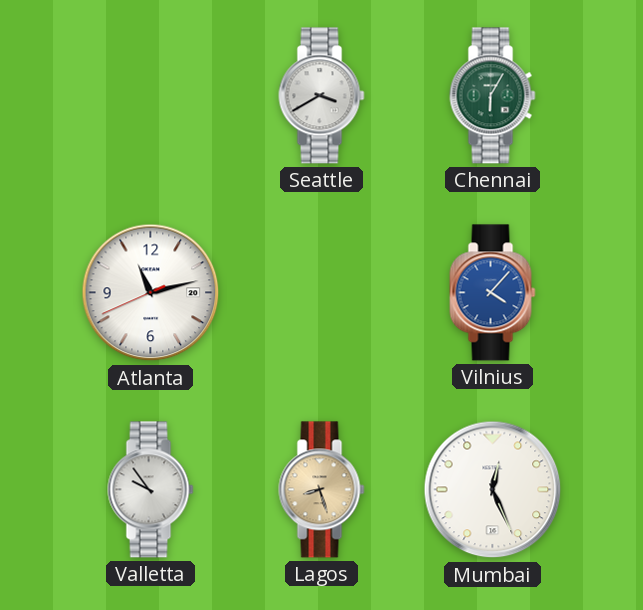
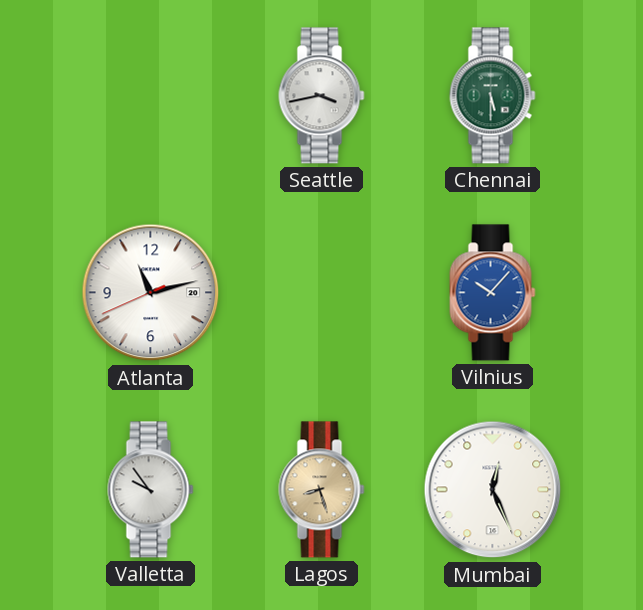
Seattle: 3:40 -> 3:43
Chennai: 6:05 -> 5:30
Vilnius: 4:07 -> 10:07
